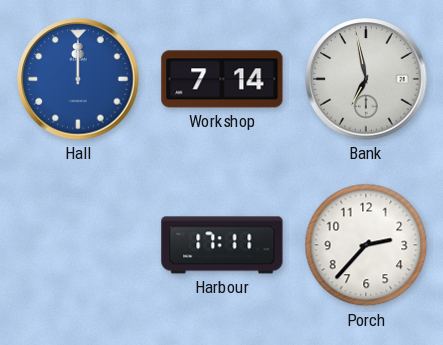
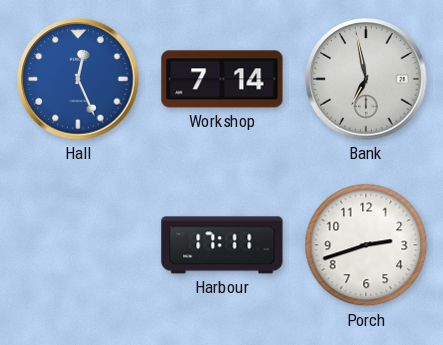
Hall: 12:00 -> 12:26
Porch: 2:37 -> 2:42
